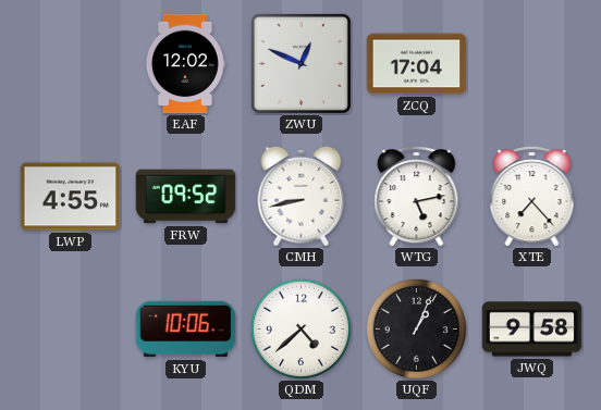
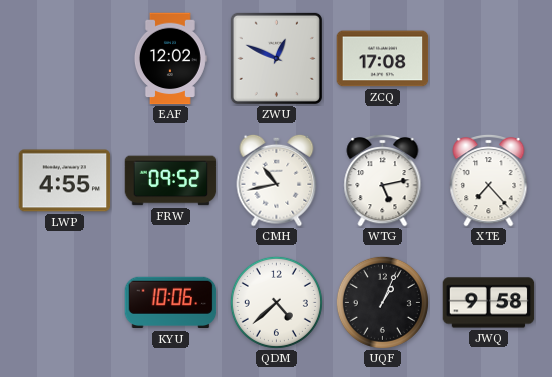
ZCQ: 17:04 -> 17:08
CMH: 8:43 -> 10:43
